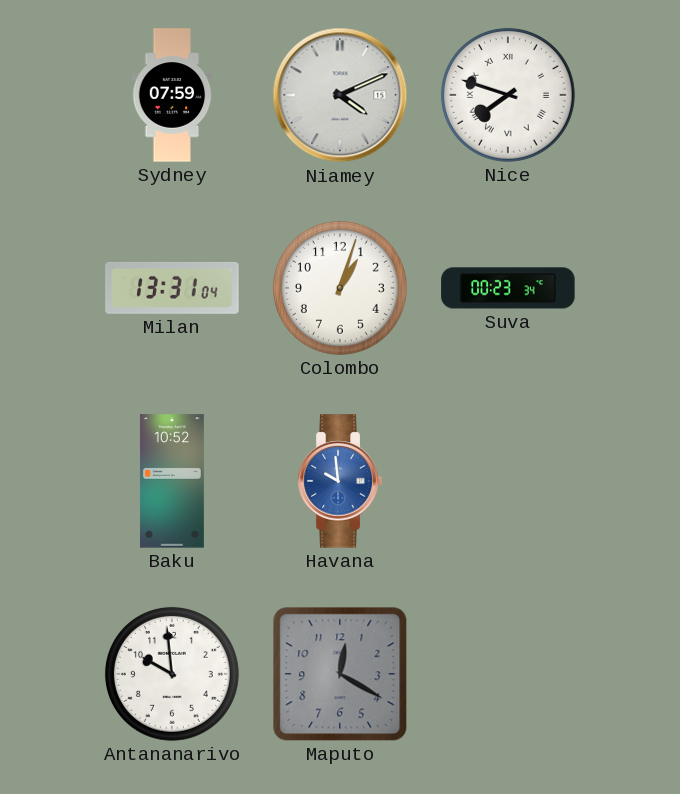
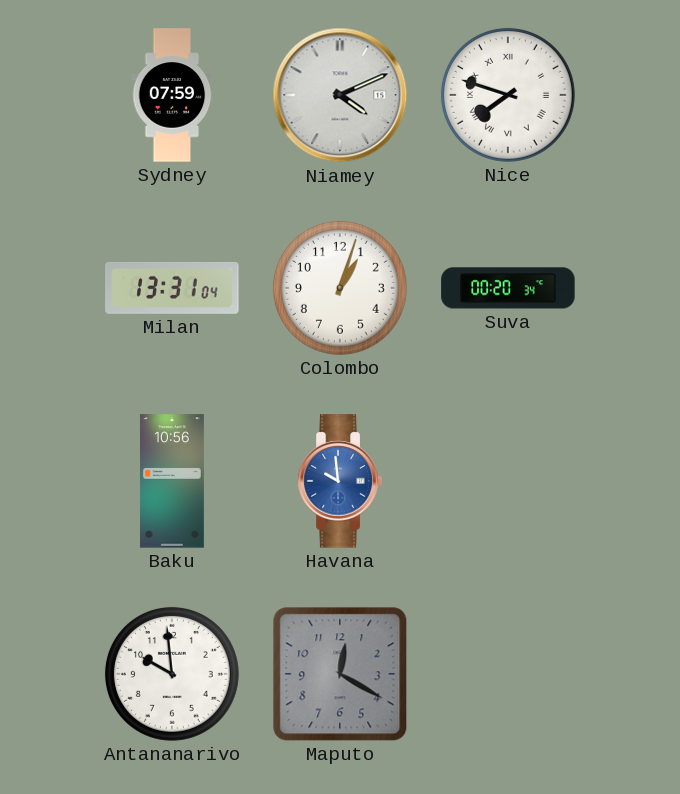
Suva: 00:23 -> 00:20
Baku: 10:52 -> 10:56
